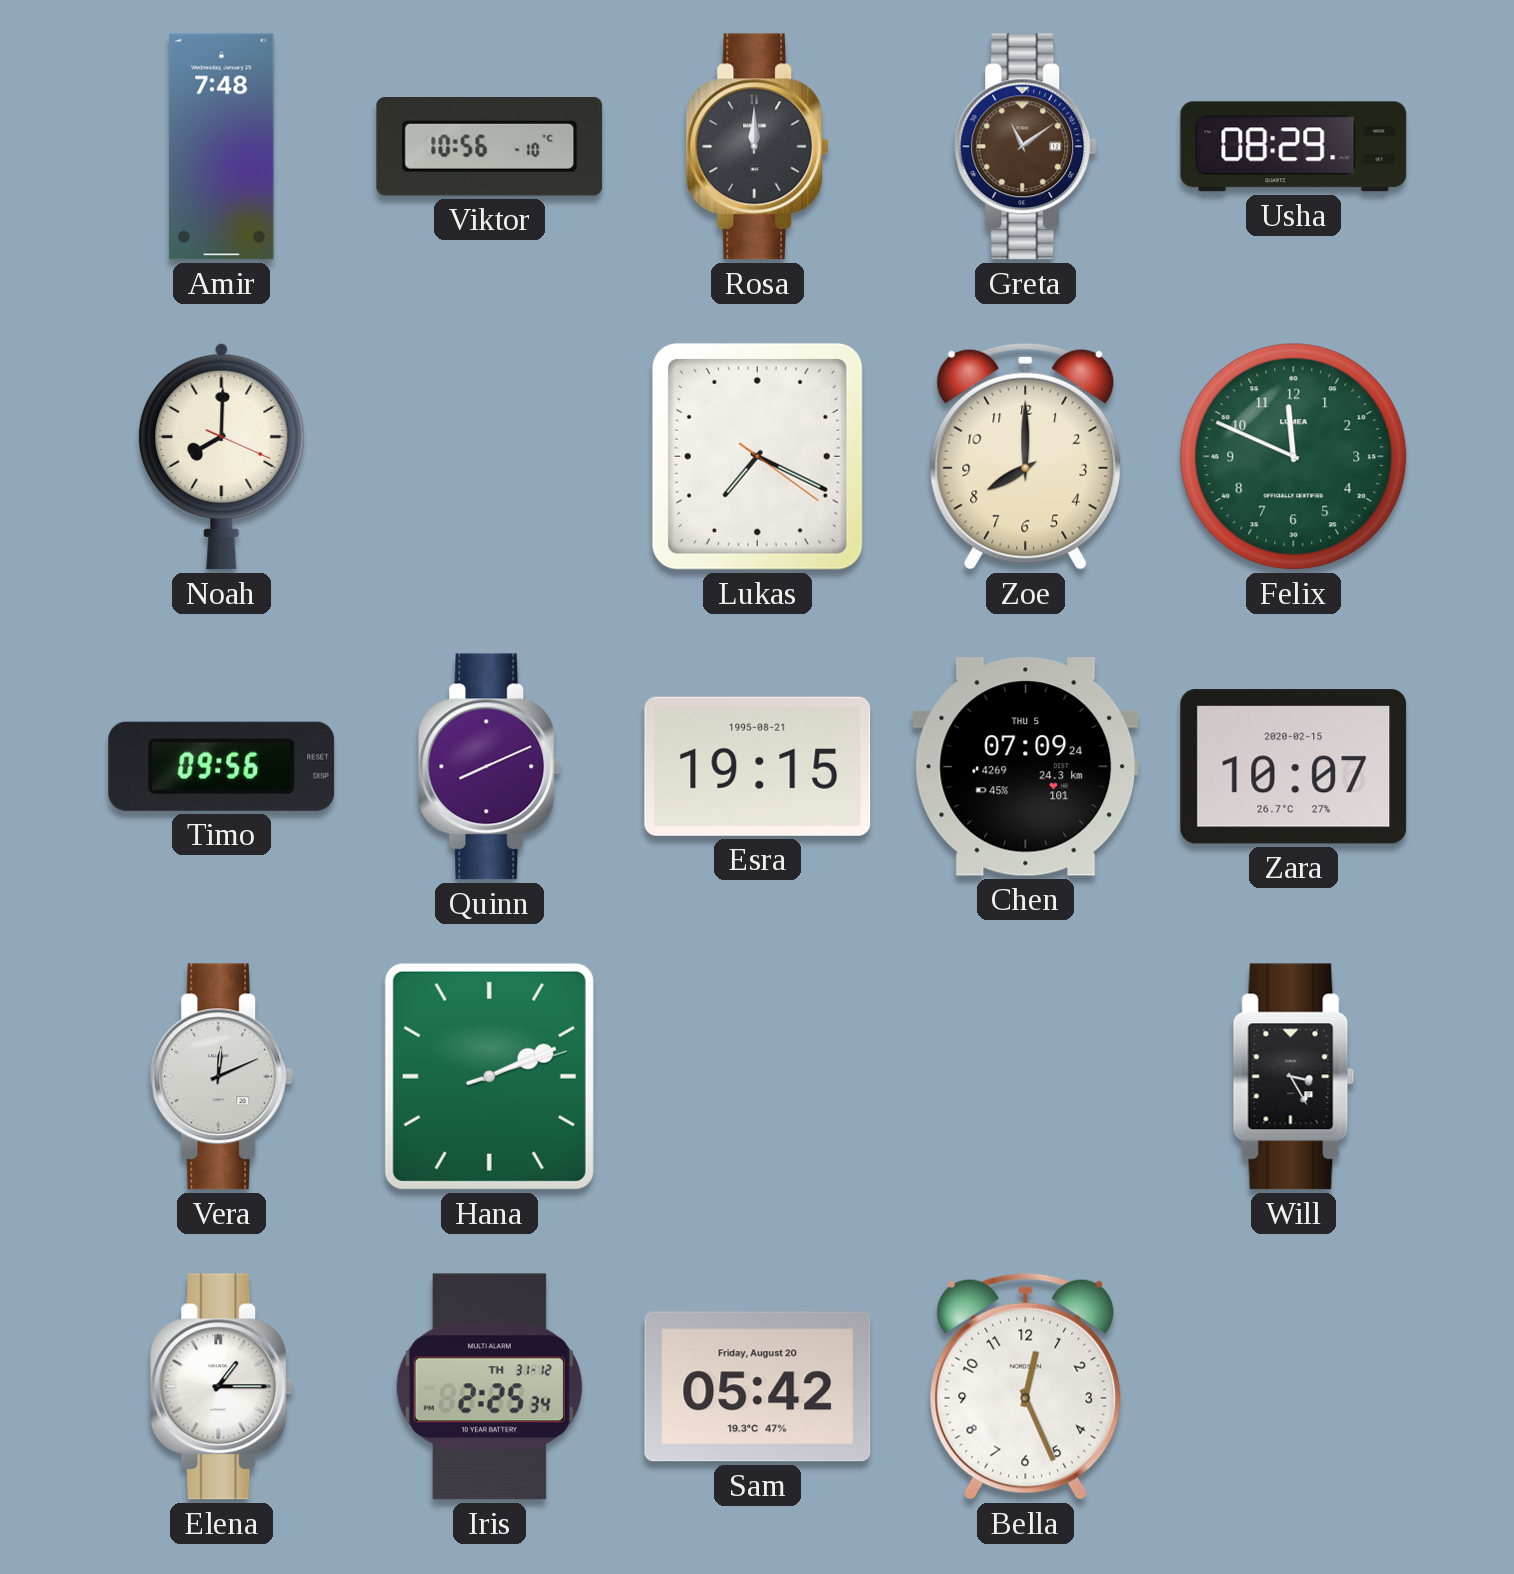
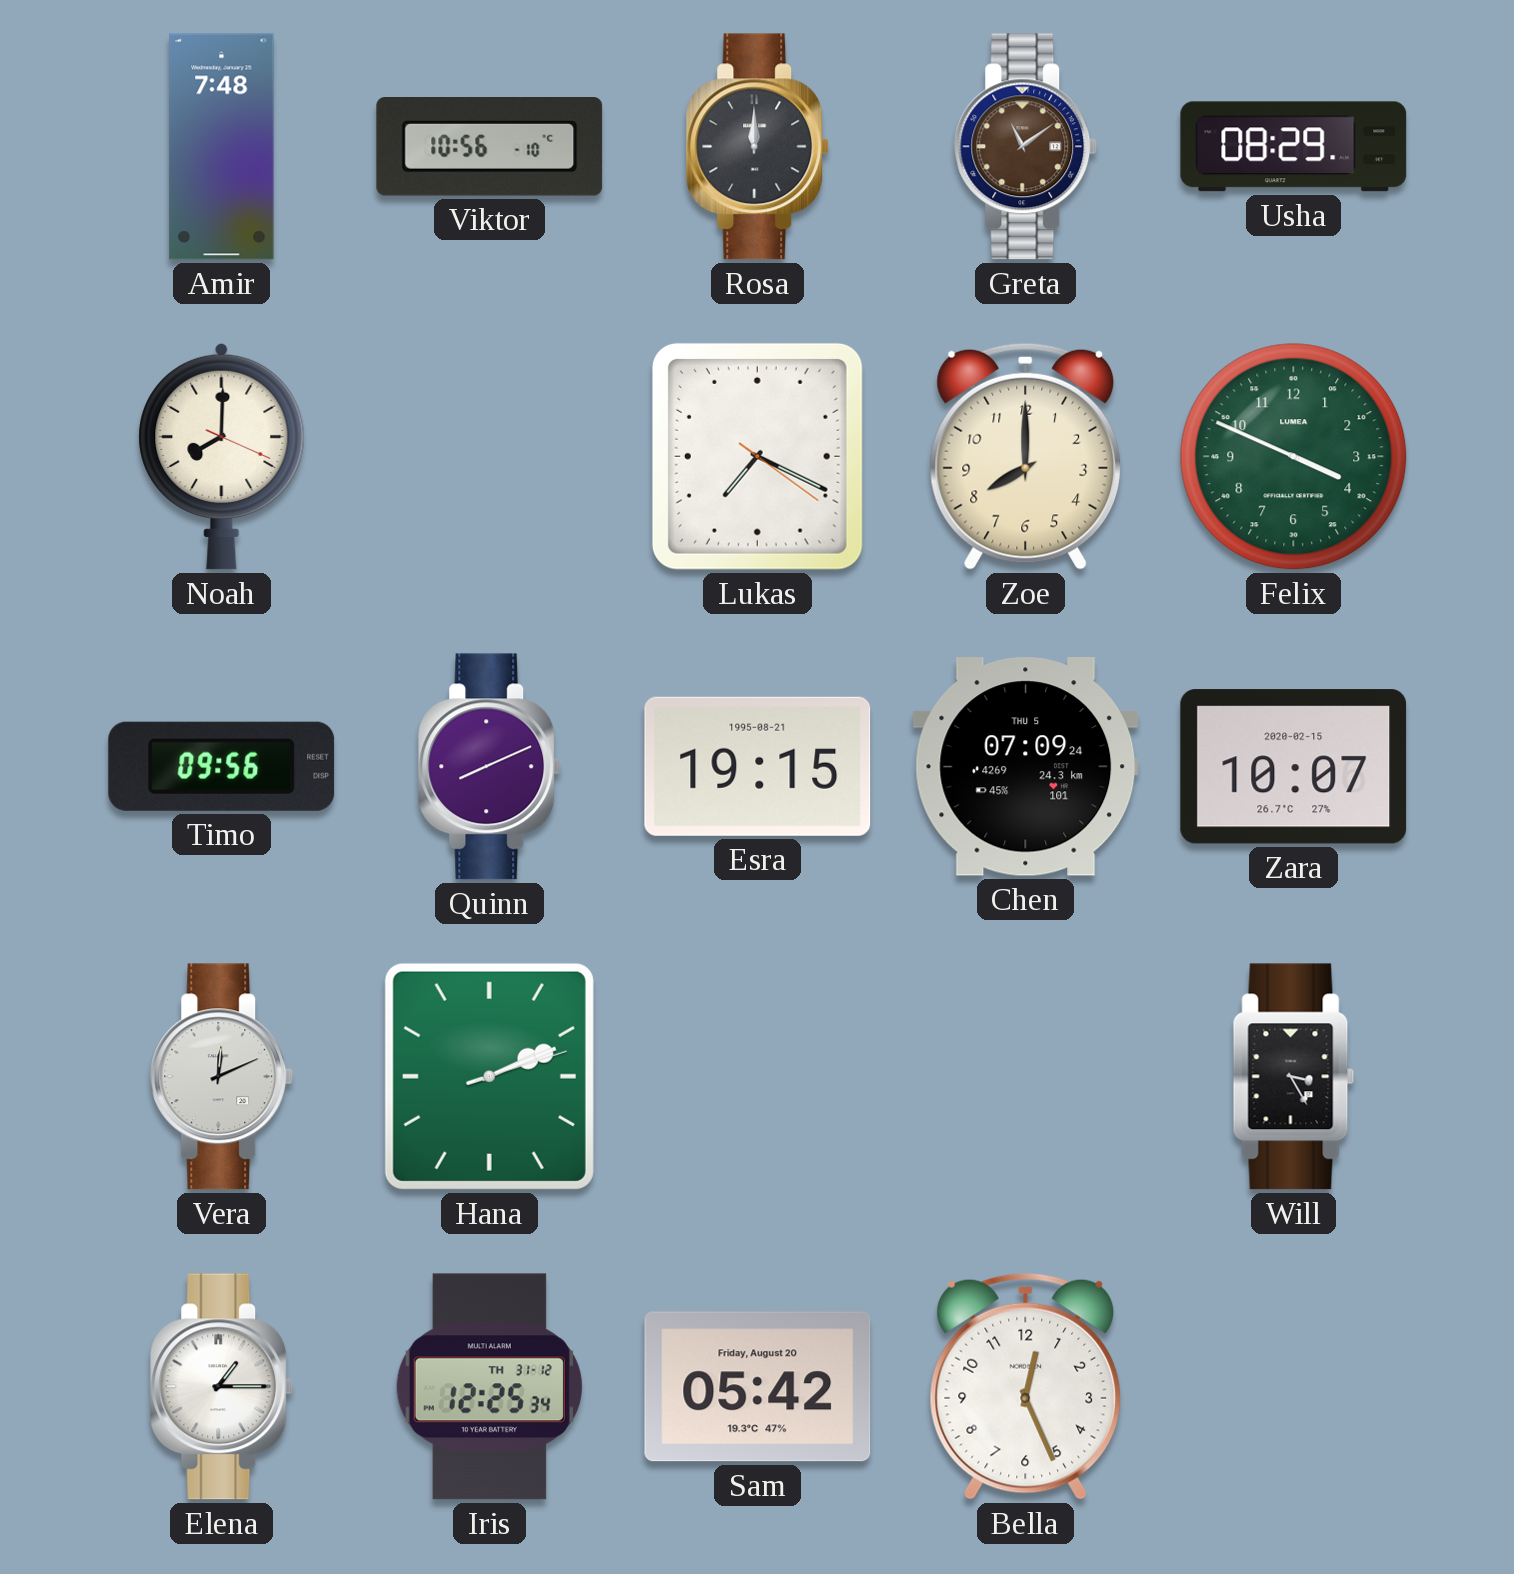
Felix: 11:49 -> 3:49
Iris: 2:25 -> 12:25
